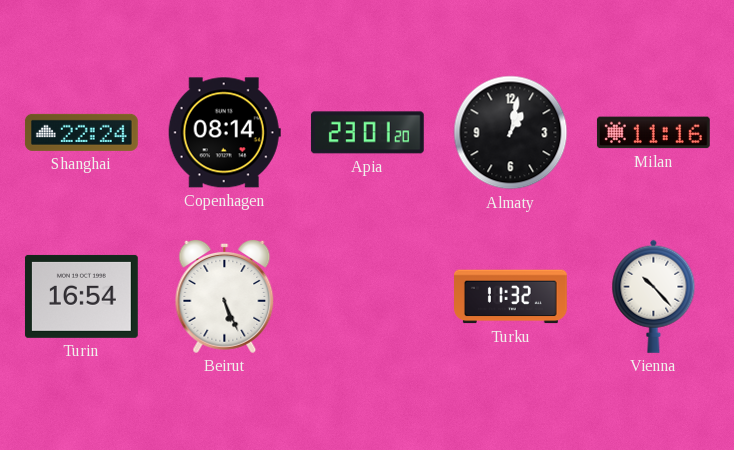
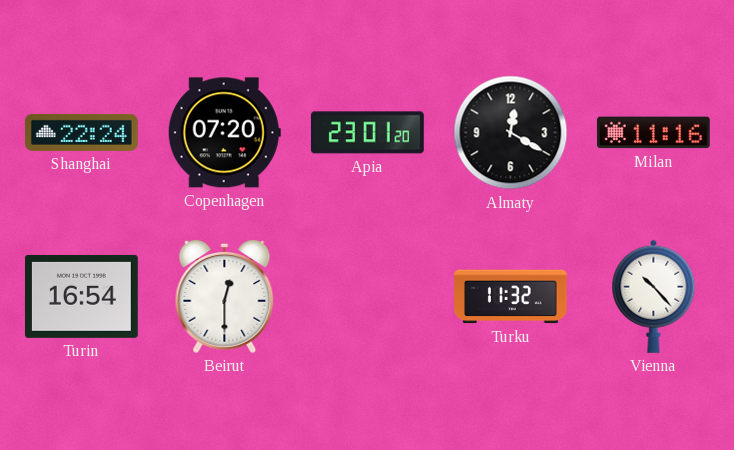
Copenhagen: 08:14 -> 07:20
Almaty: 1:02 -> 12:20
Beirut: 5:26 -> 12:30
